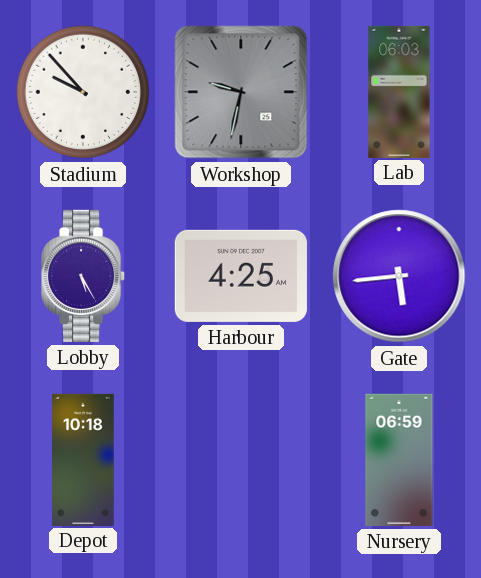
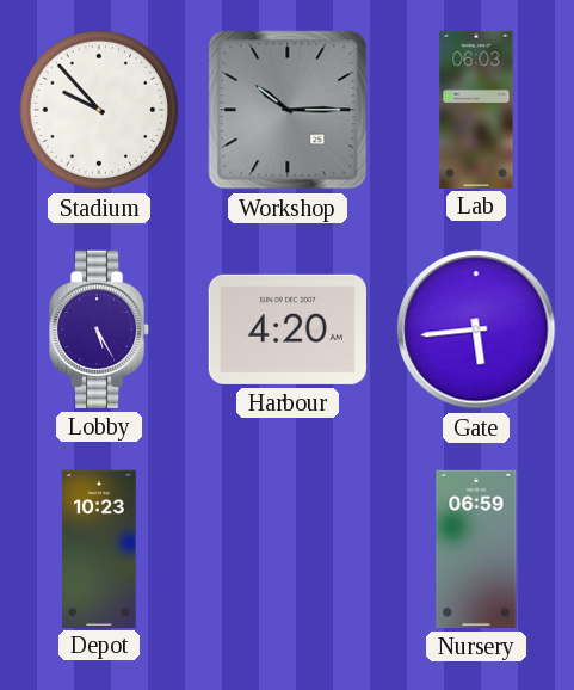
Workshop: 9:32 -> 10:15
Harbour: 4:25 -> 4:20
Depot: 10:18 -> 10:23
